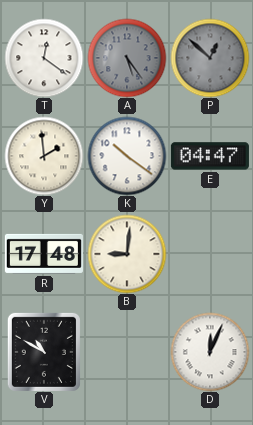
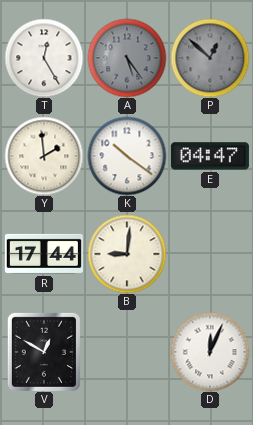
T: 12:21 -> 12:25
R: 17:48 -> 17:44
V: 10:50 -> 12:50
